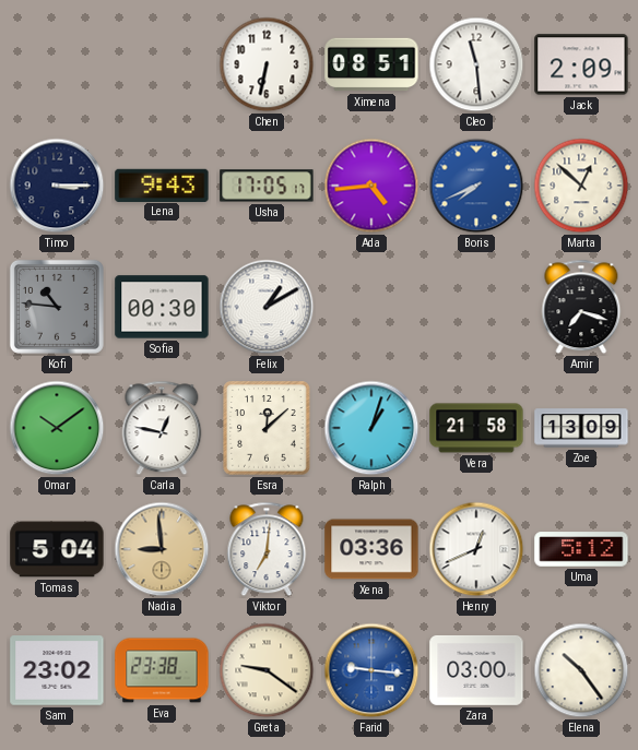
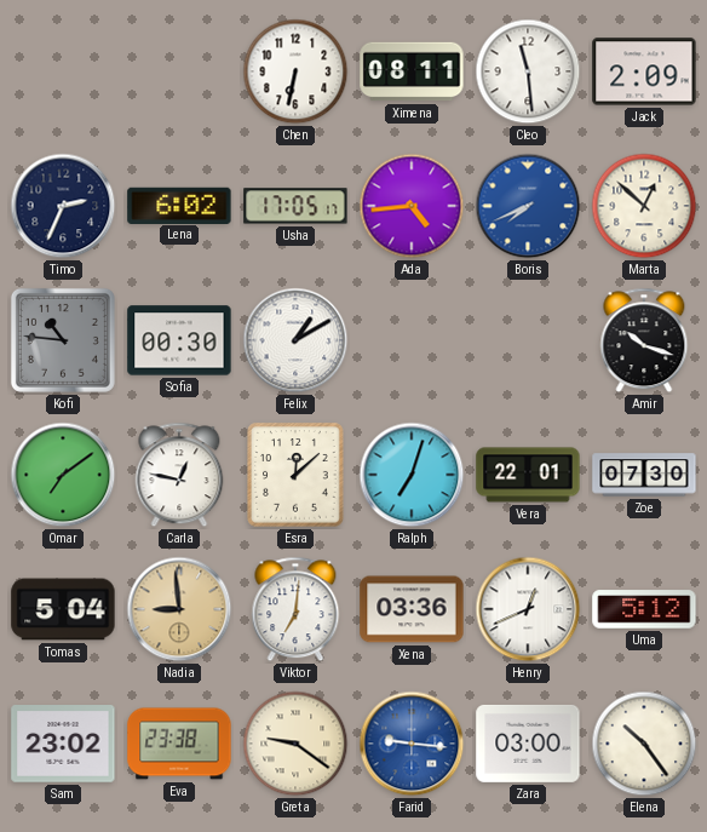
Ximena: 08:51 -> 08:11
Timo: 3:15 -> 2:34
Lena: 9:43 -> 6:02
Amir: 7:18 -> 10:18
Omar: 10:09 -> 7:09
Ralph: 1:03 -> 7:03
Vera: 21:58 -> 22:01
Zoe: 13:09 -> 07:30
